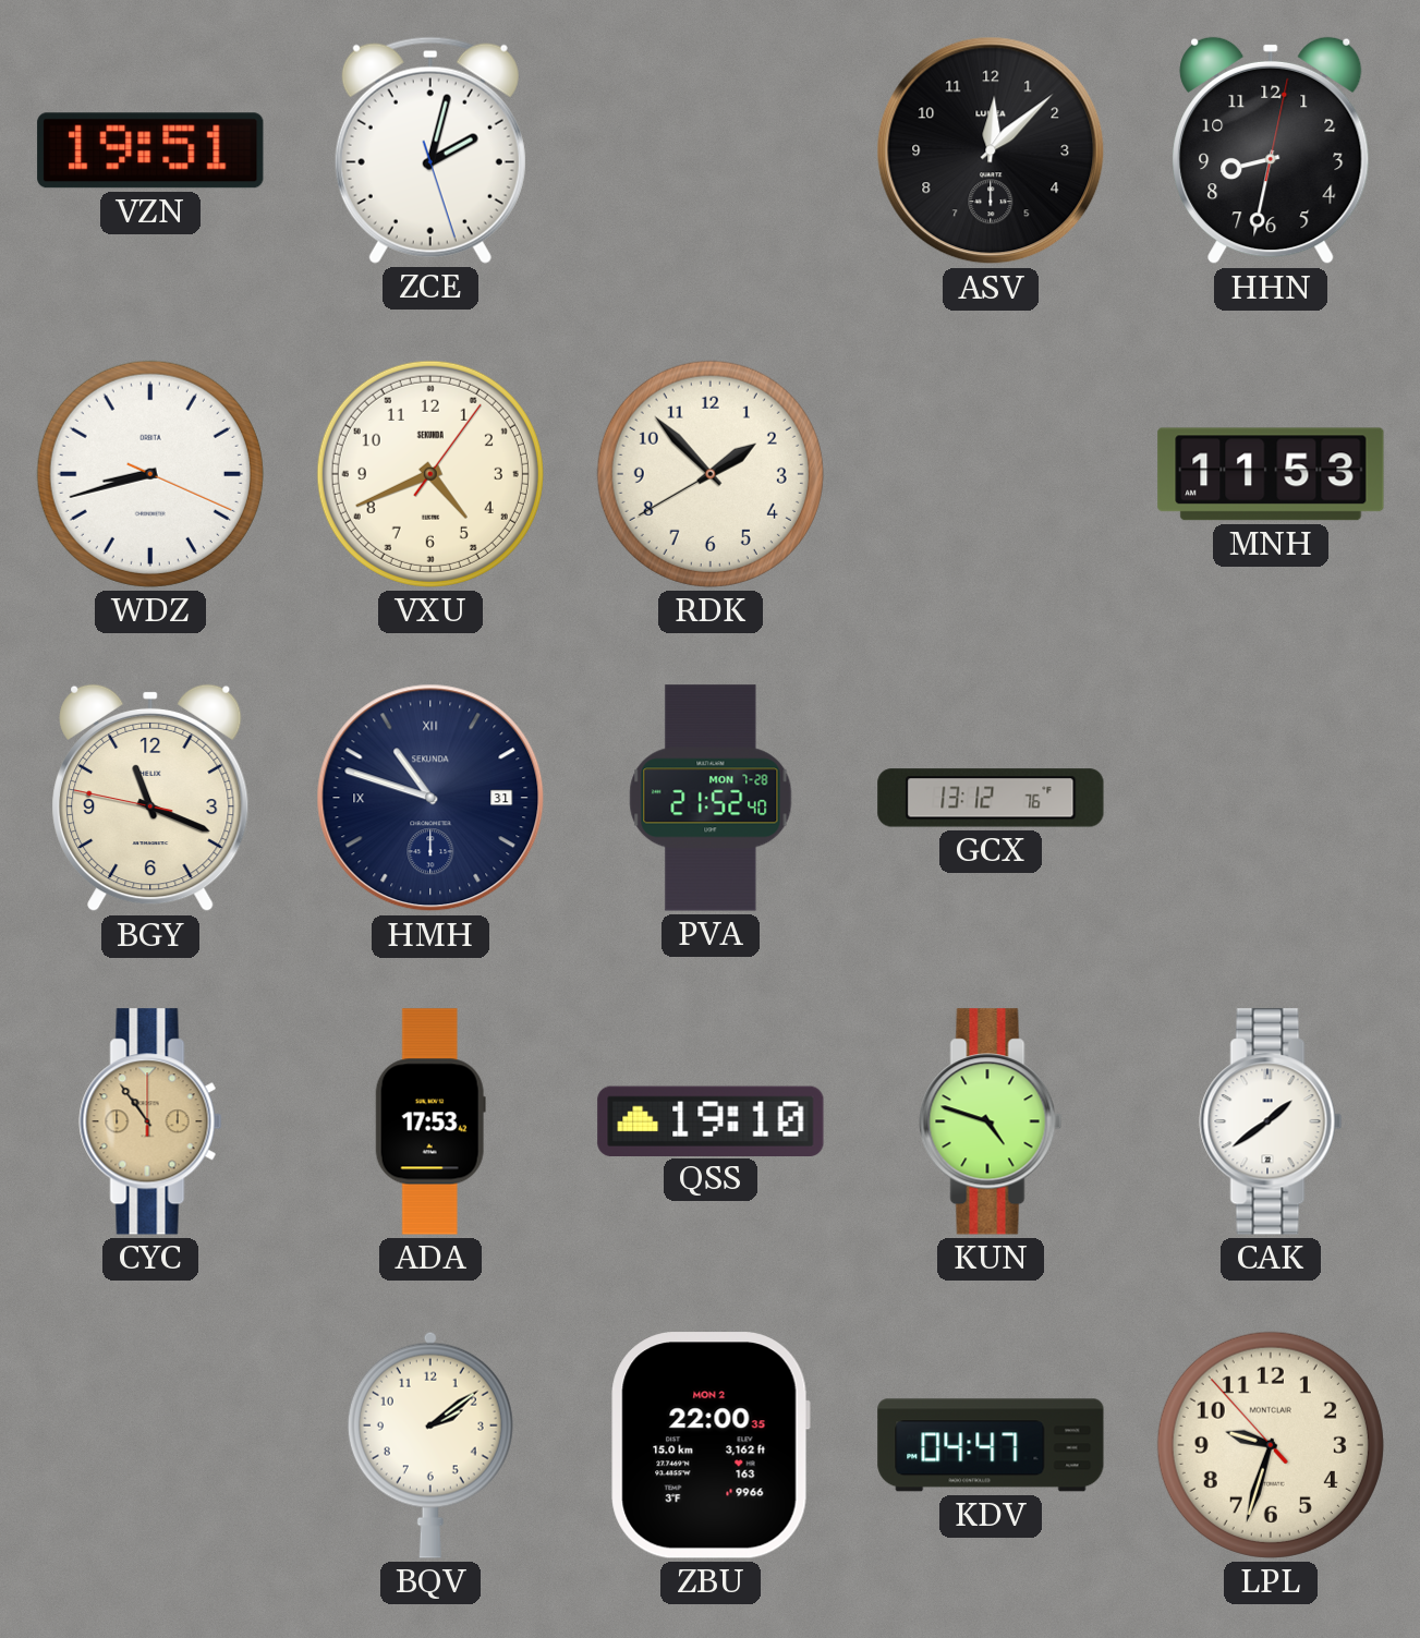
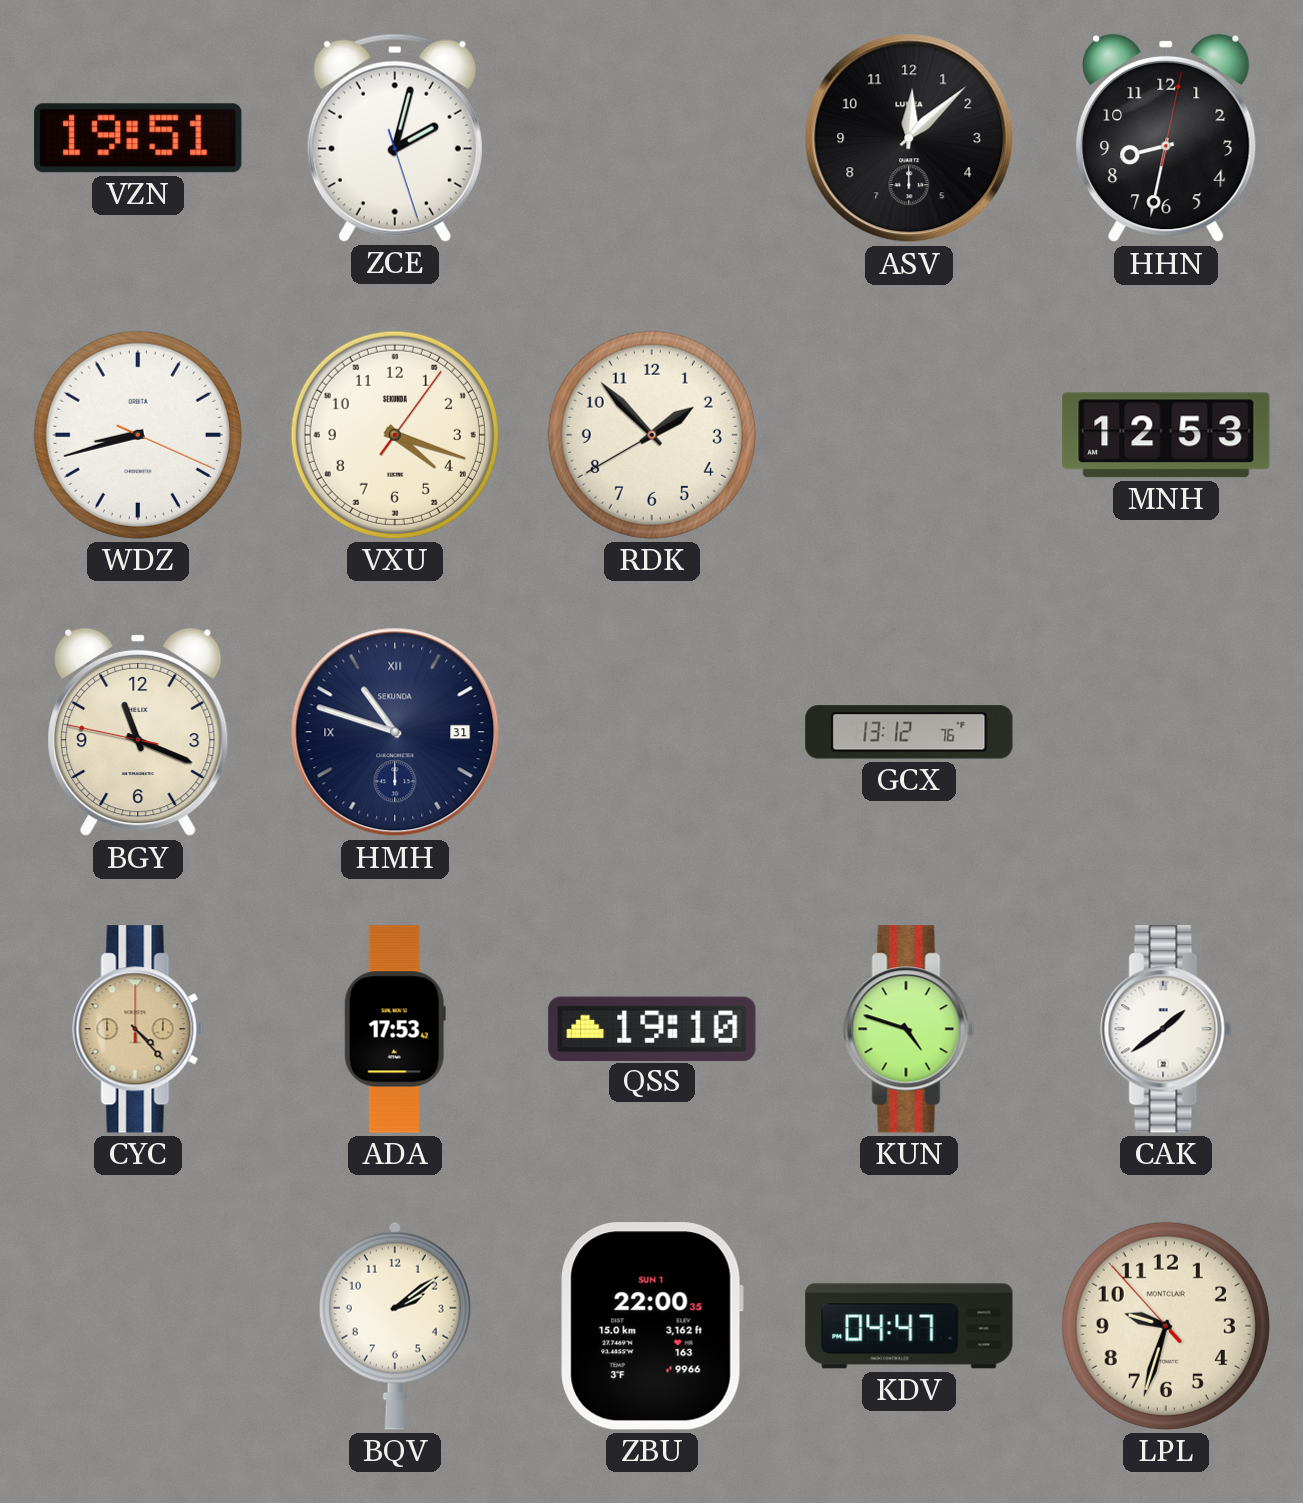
VXU: 4:41 -> 4:18
MNH: 11:53 -> 12:53
PVA: 21:52 -> none
CYC: 10:54 -> 4:23
ZBU date: MON 2 -> SUN 1
